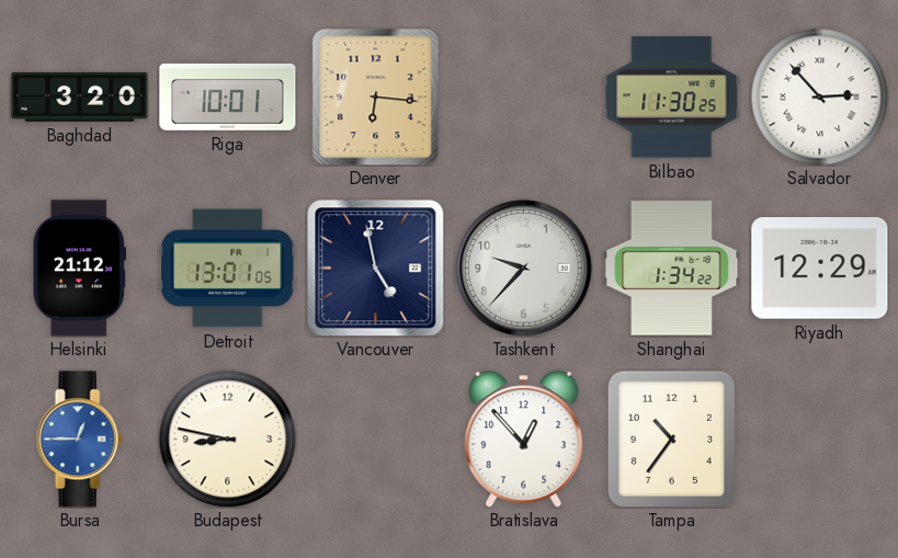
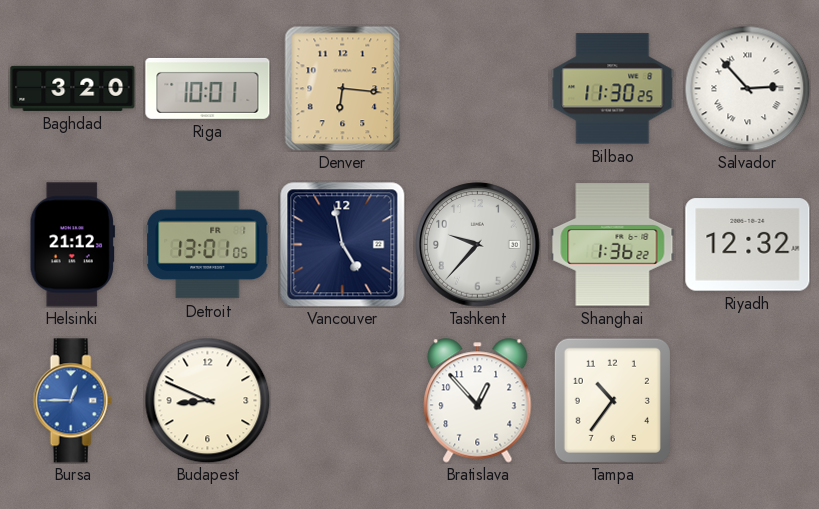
Shanghai: 1:34 -> 1:36
Riyadh: 12:29 -> 12:32
Budapest: 8:47 -> 8:49
